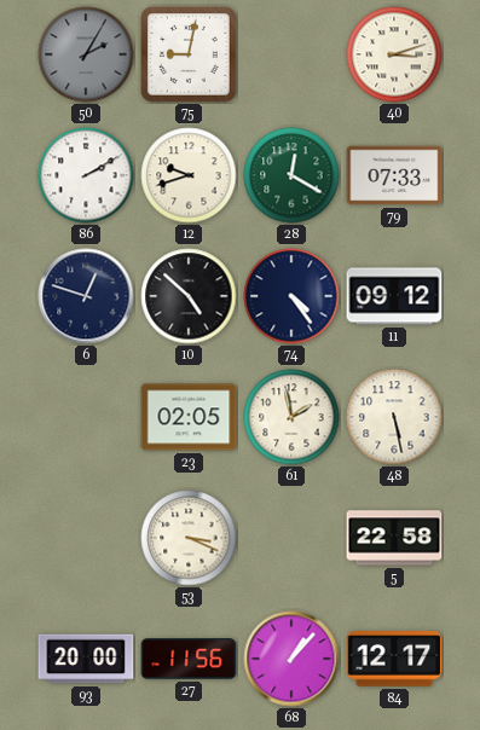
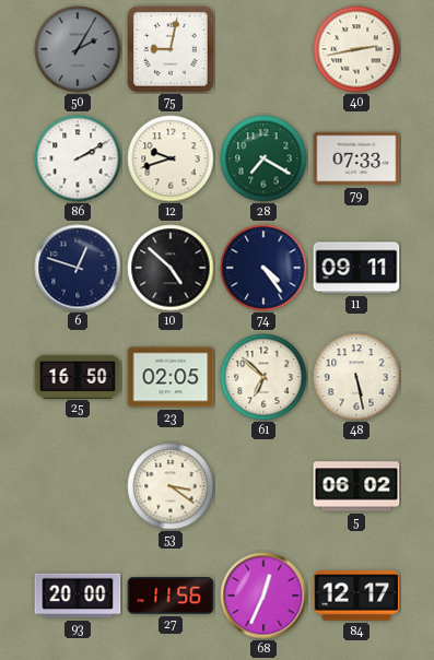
40: 3:12 -> 2:43
28: 12:20 -> 7:20
11: 09:12 -> 09:11
25: none -> 16:50
61: 1:58 -> 6:52
53: 3:19 -> 3:21
5: 22:58 -> 06:02
68: 1:07 -> 12:34
